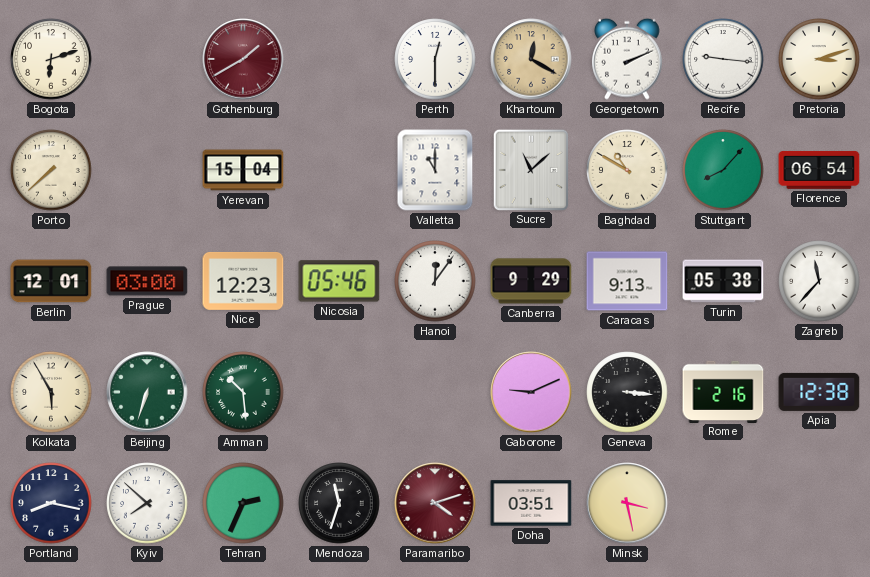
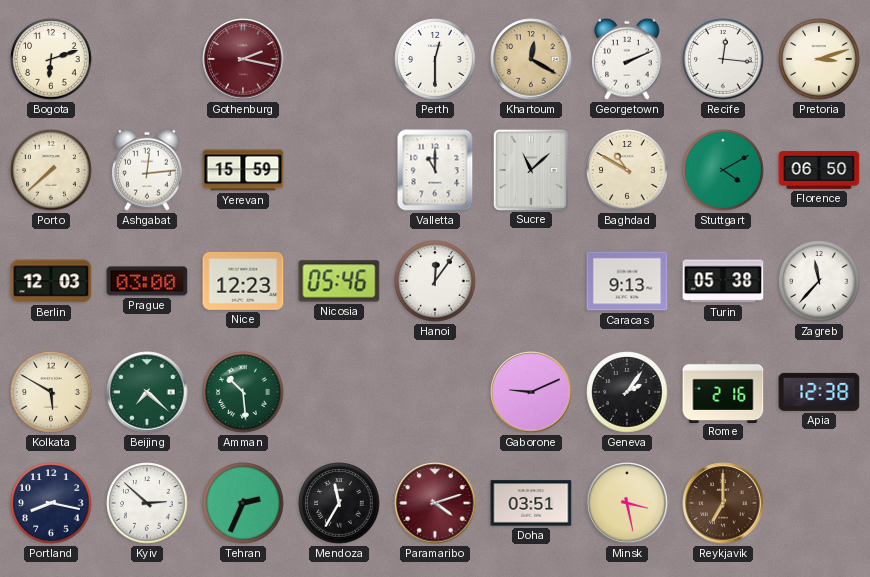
Gothenburg: 1:40 -> 2:17
Recife: 9:16 -> 12:16
Ashgabat: none -> 12:14
Yerevan: 15:04 -> 15:59
Stuttgart: 8:07 -> 4:10
Florence: 06:54 -> 06:50
Berlin: 12:01 -> 12:03
Canberra: 9:29 -> none
Kolkata: 5:55 -> 5:50
Beijing: 6:33 -> 7:22
Geneva: 3:16 -> 2:06
Kyiv: 7:52 -> 2:52
Mendoza: 11:33 -> 11:35
Reykjavik: none -> 7:00
